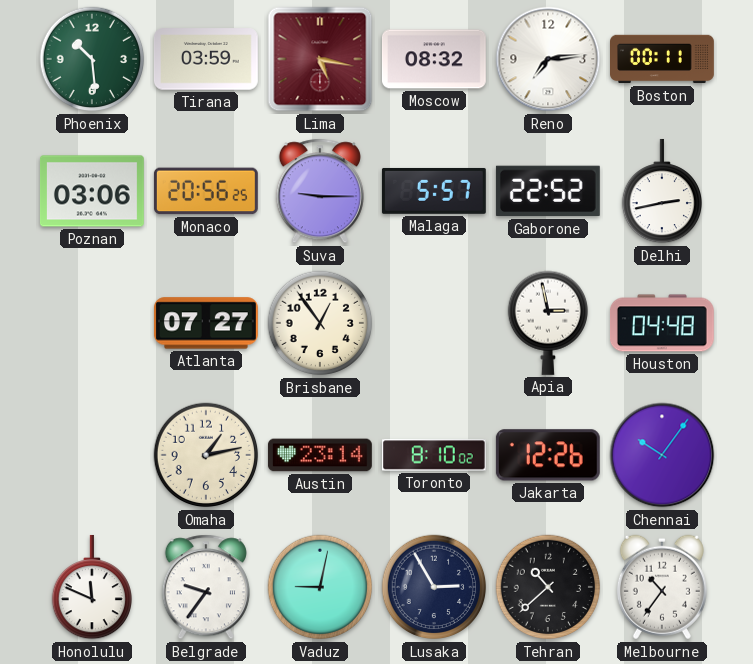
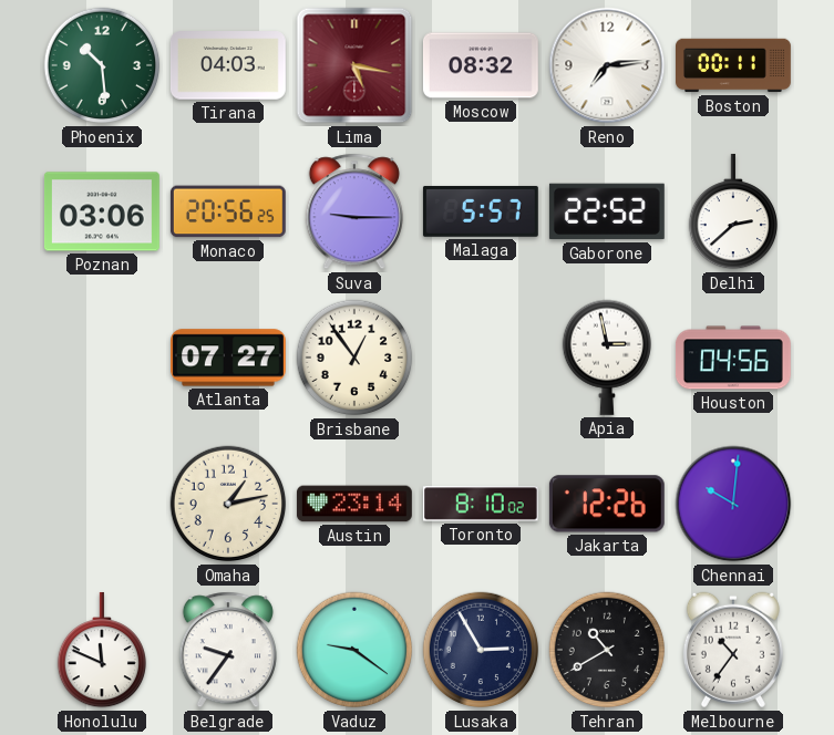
Tirana: 03:59 -> 04:03
Delhi: 2:43 -> 2:38
Houston: 04:48 -> 04:56
Chennai: 10:06 -> 10:01
Vaduz: 9:02 -> 9:21
Tehran: 10:38 -> 10:40
